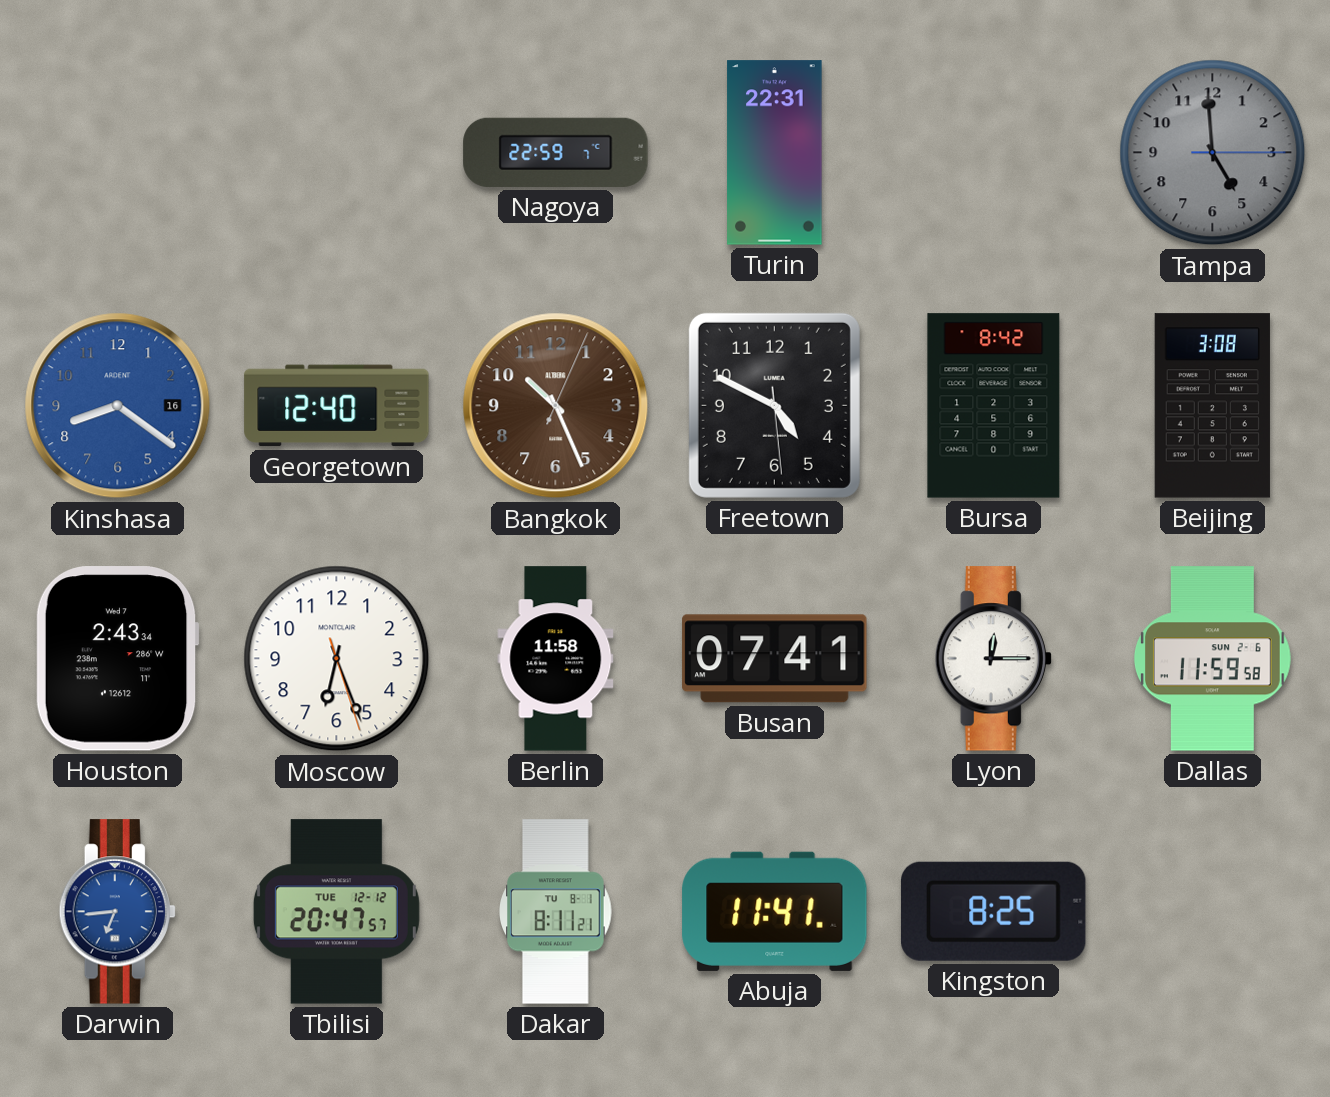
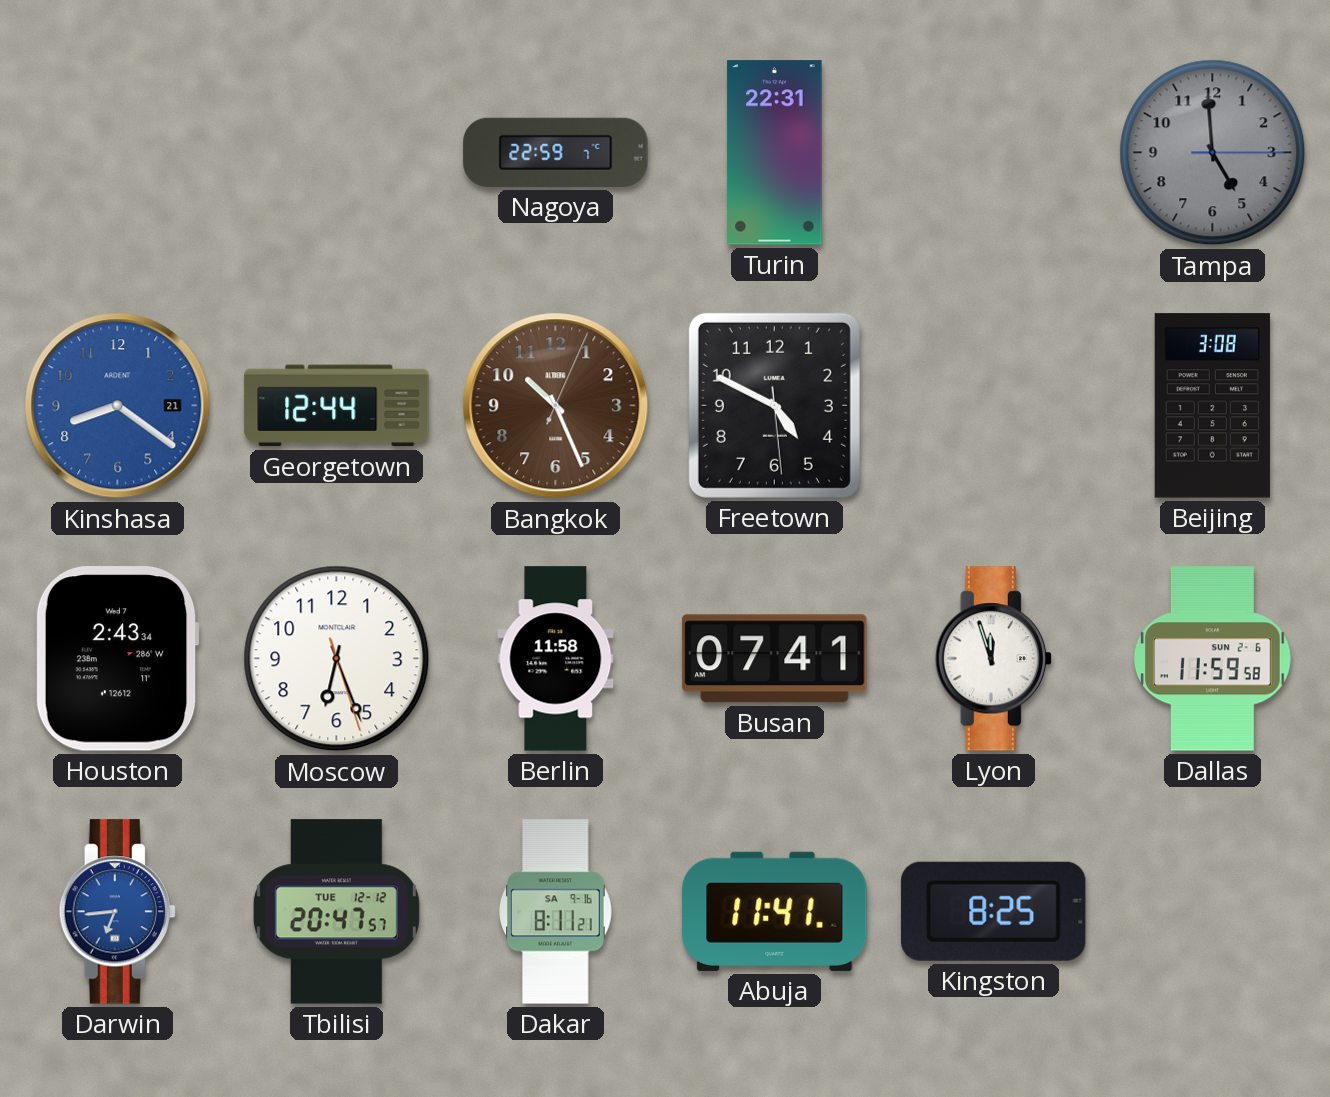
Kinshasa date: 16 -> 21
Georgetown: 12:40 -> 12:44
Bursa: 8:42 -> none
Lyon: 12:15 -> 11:57
Dakar date: TU 8-1 -> SA 9-16
